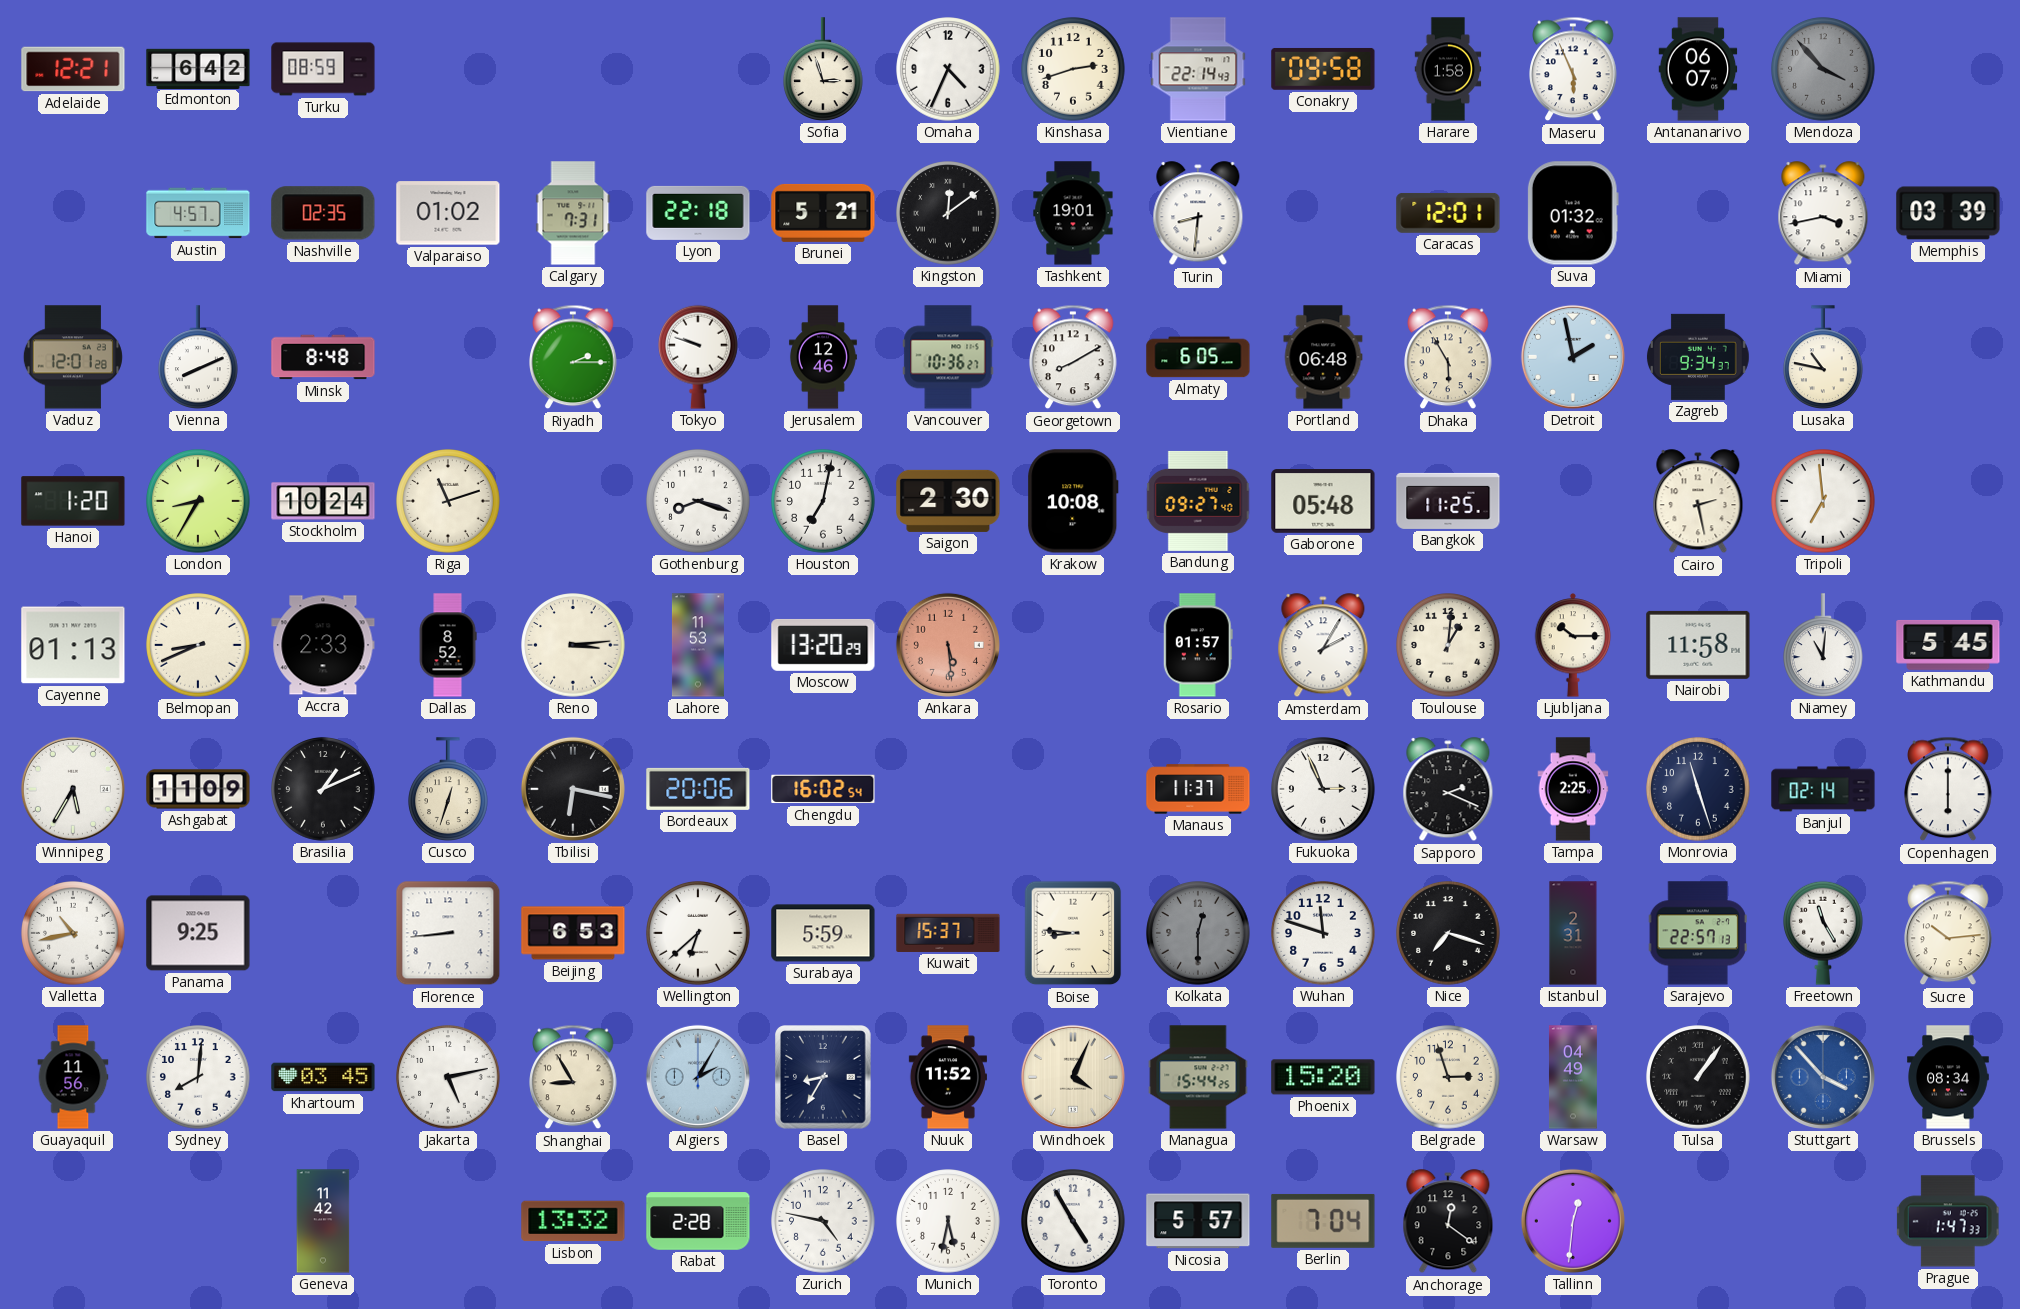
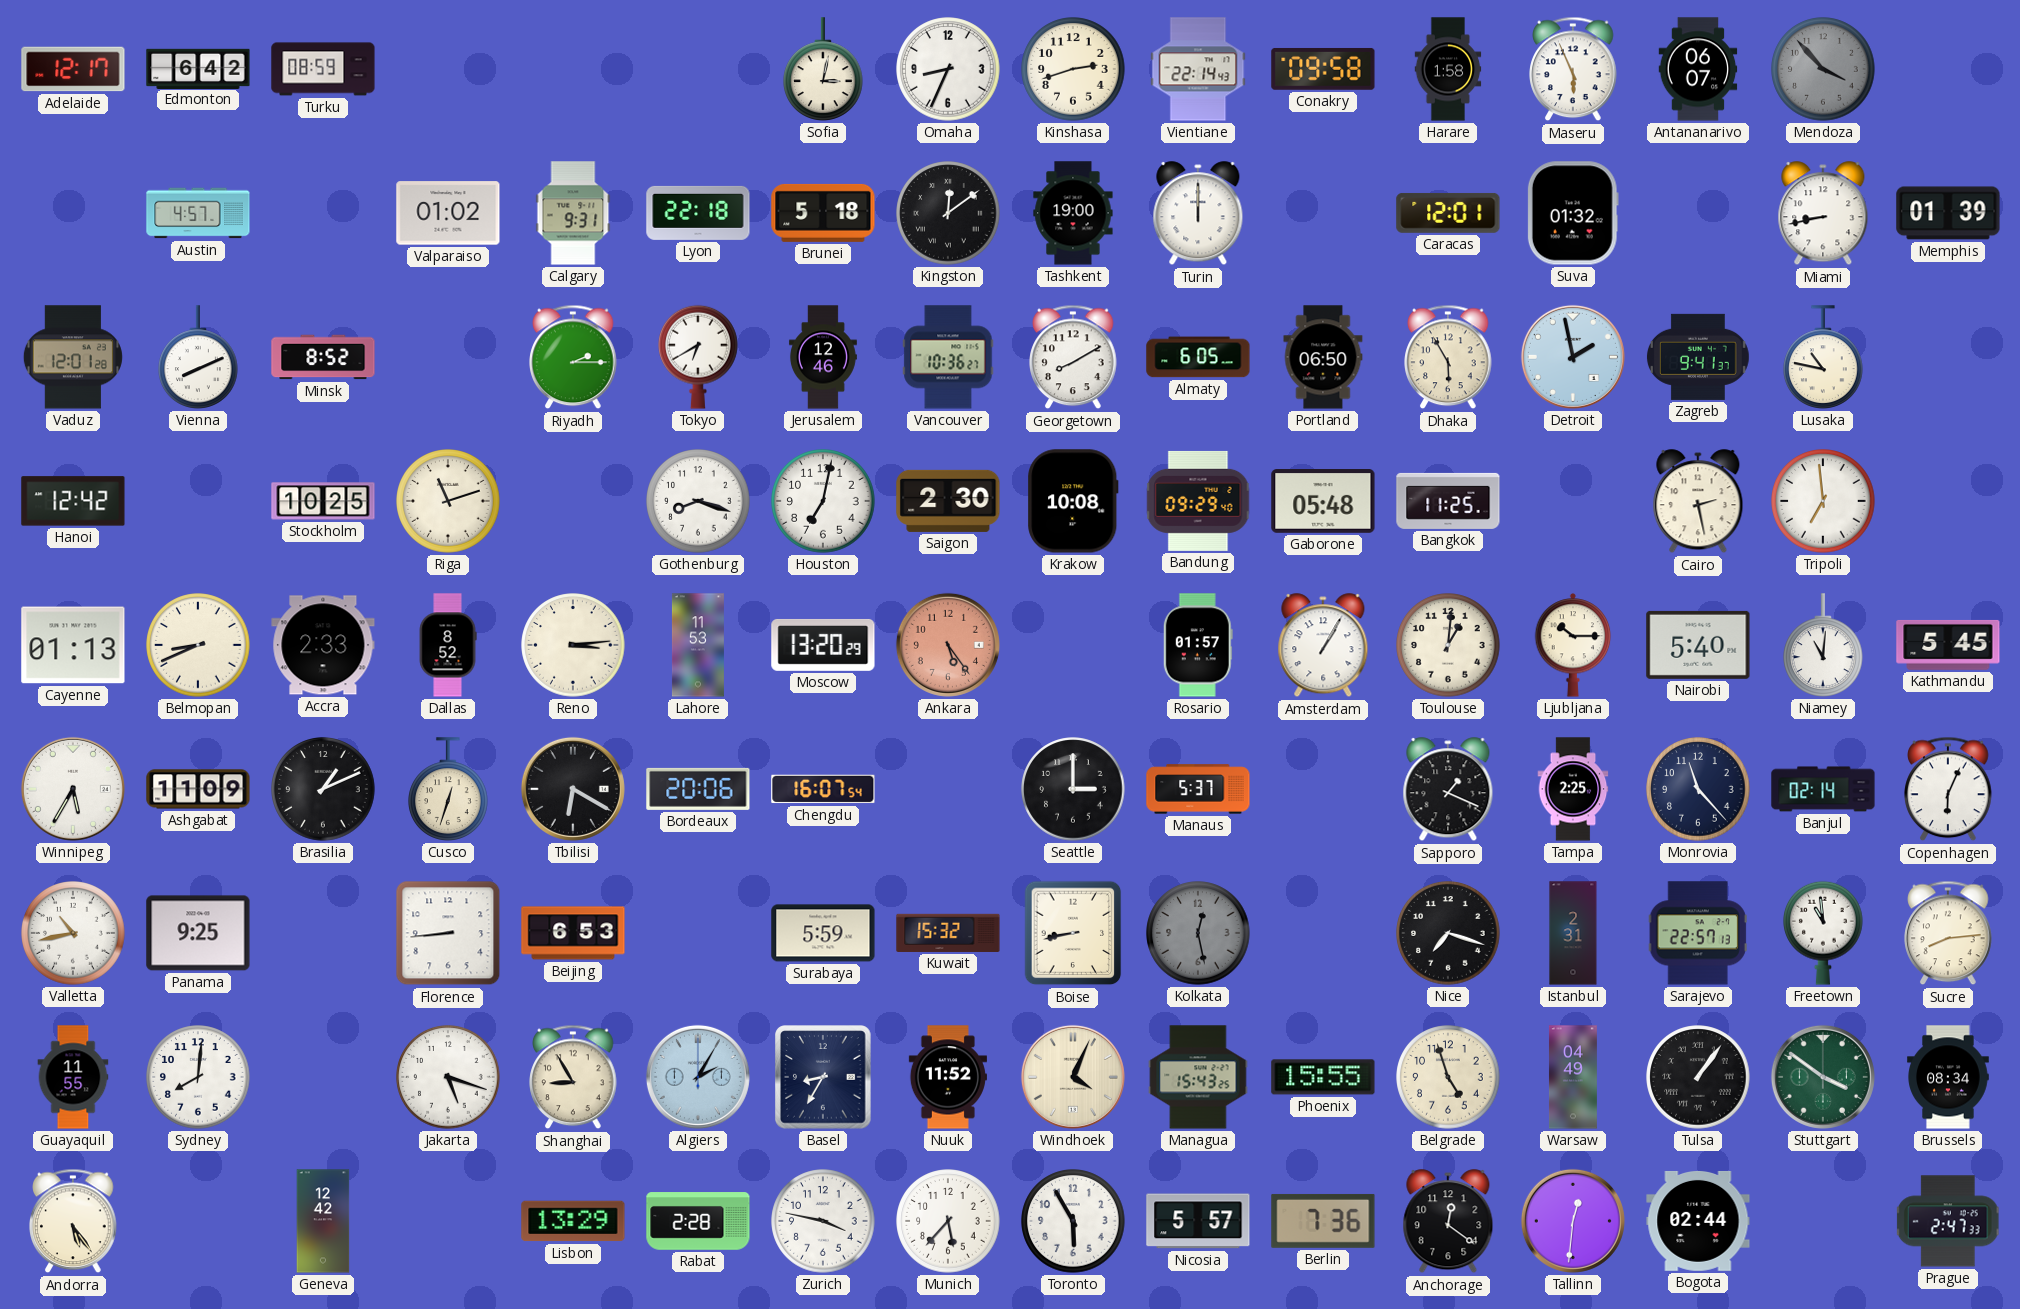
Adelaide: 12:21 -> 12:17
Sofia: 2:57 -> 3:02
Omaha: 4:34 -> 8:34
Nashville: 02:35 -> none
Calgary: 7:31 -> 9:31
Brunei: 5:21 -> 5:18
Tashkent: 19:01 -> 19:00
Turin: 8:31 -> 12:00
Miami: 3:43 -> 8:43
Memphis: 03:39 -> 01:39
Minsk: 8:48 -> 8:52
Tokyo: 9:48 -> 6:40
Portland: 06:48 -> 06:50
Zagreb: 9:34 -> 9:41
Hanoi: 1:20 -> 12:42
London: 8:35 -> none
Stockholm: 10:24 -> 10:25
Bandung: 09:27 -> 09:29
Ankara: 5:29 -> 5:24
Amsterdam: 2:05 -> 1:05
Nairobi: 11:58 -> 5:40
Tbilisi: 6:17 -> 6:20
Chengdu: 16:02 -> 16:07
Seattle: none -> 3:00
Manaus: 11:37 -> 5:37
Fukuoka: 2:56 -> none
Sapporo: 2:19 -> 1:19
Monrovia: 11:27 -> 11:23
Copenhagen: 6:00 -> 6:04
Wellington: 6:38 -> none
Kuwait: 15:37 -> 15:32
Boise: 8:46 -> 8:43
Kolkata: 12:30 -> 12:28
Wuhan: 11:48 -> none
Freetown: 11:25 -> 10:59
Sucre: 10:14 -> 8:14
Guayaquil: 11:56 -> 11:55
Khartoum: 03:45 -> none
Jakarta: 5:13 -> 5:18
Managua: 15:44 -> 15:43
Phoenix: 15:20 -> 15:55
Belgrade: 2:57 -> 4:57
Stuttgart: 3:53 -> 3:51
Stuttgart dial: blue -> green
Andorra: none -> 5:24
Geneva: 11:42 -> 12:42
Lisbon: 13:32 -> 13:29
Zurich: 4:47 -> 3:47
Munich: 5:32 -> 5:37
Toronto: 4:55 -> 5:55
Berlin: 7:04 -> 7:36
Bogota: none -> 02:44
Prague: 1:47 -> 2:47
